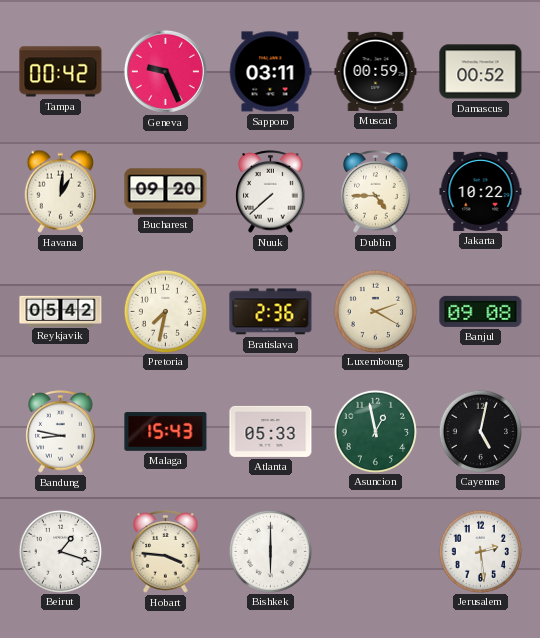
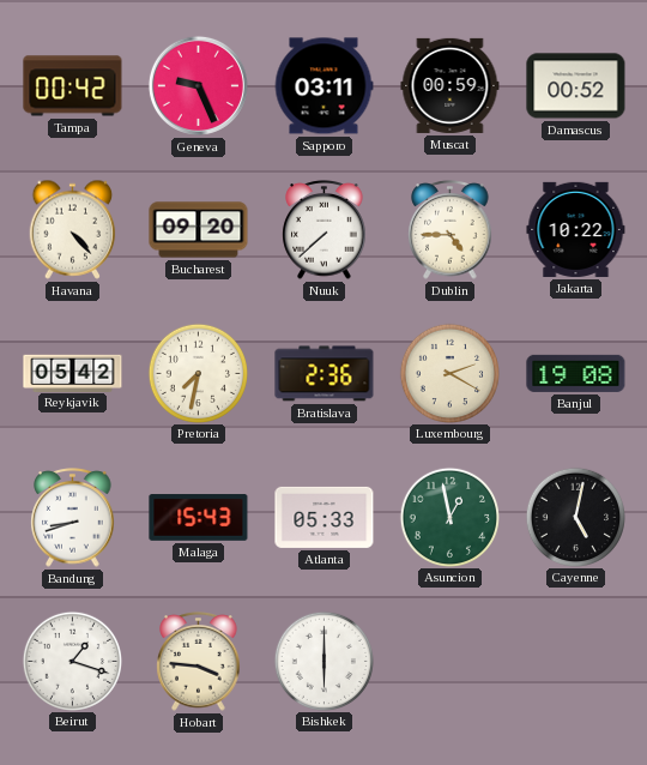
Havana: 1:01 -> 4:23
Banjul: 09:08 -> 19:08
Bandung: 8:47 -> 8:42
Jerusalem: 2:29 -> none
